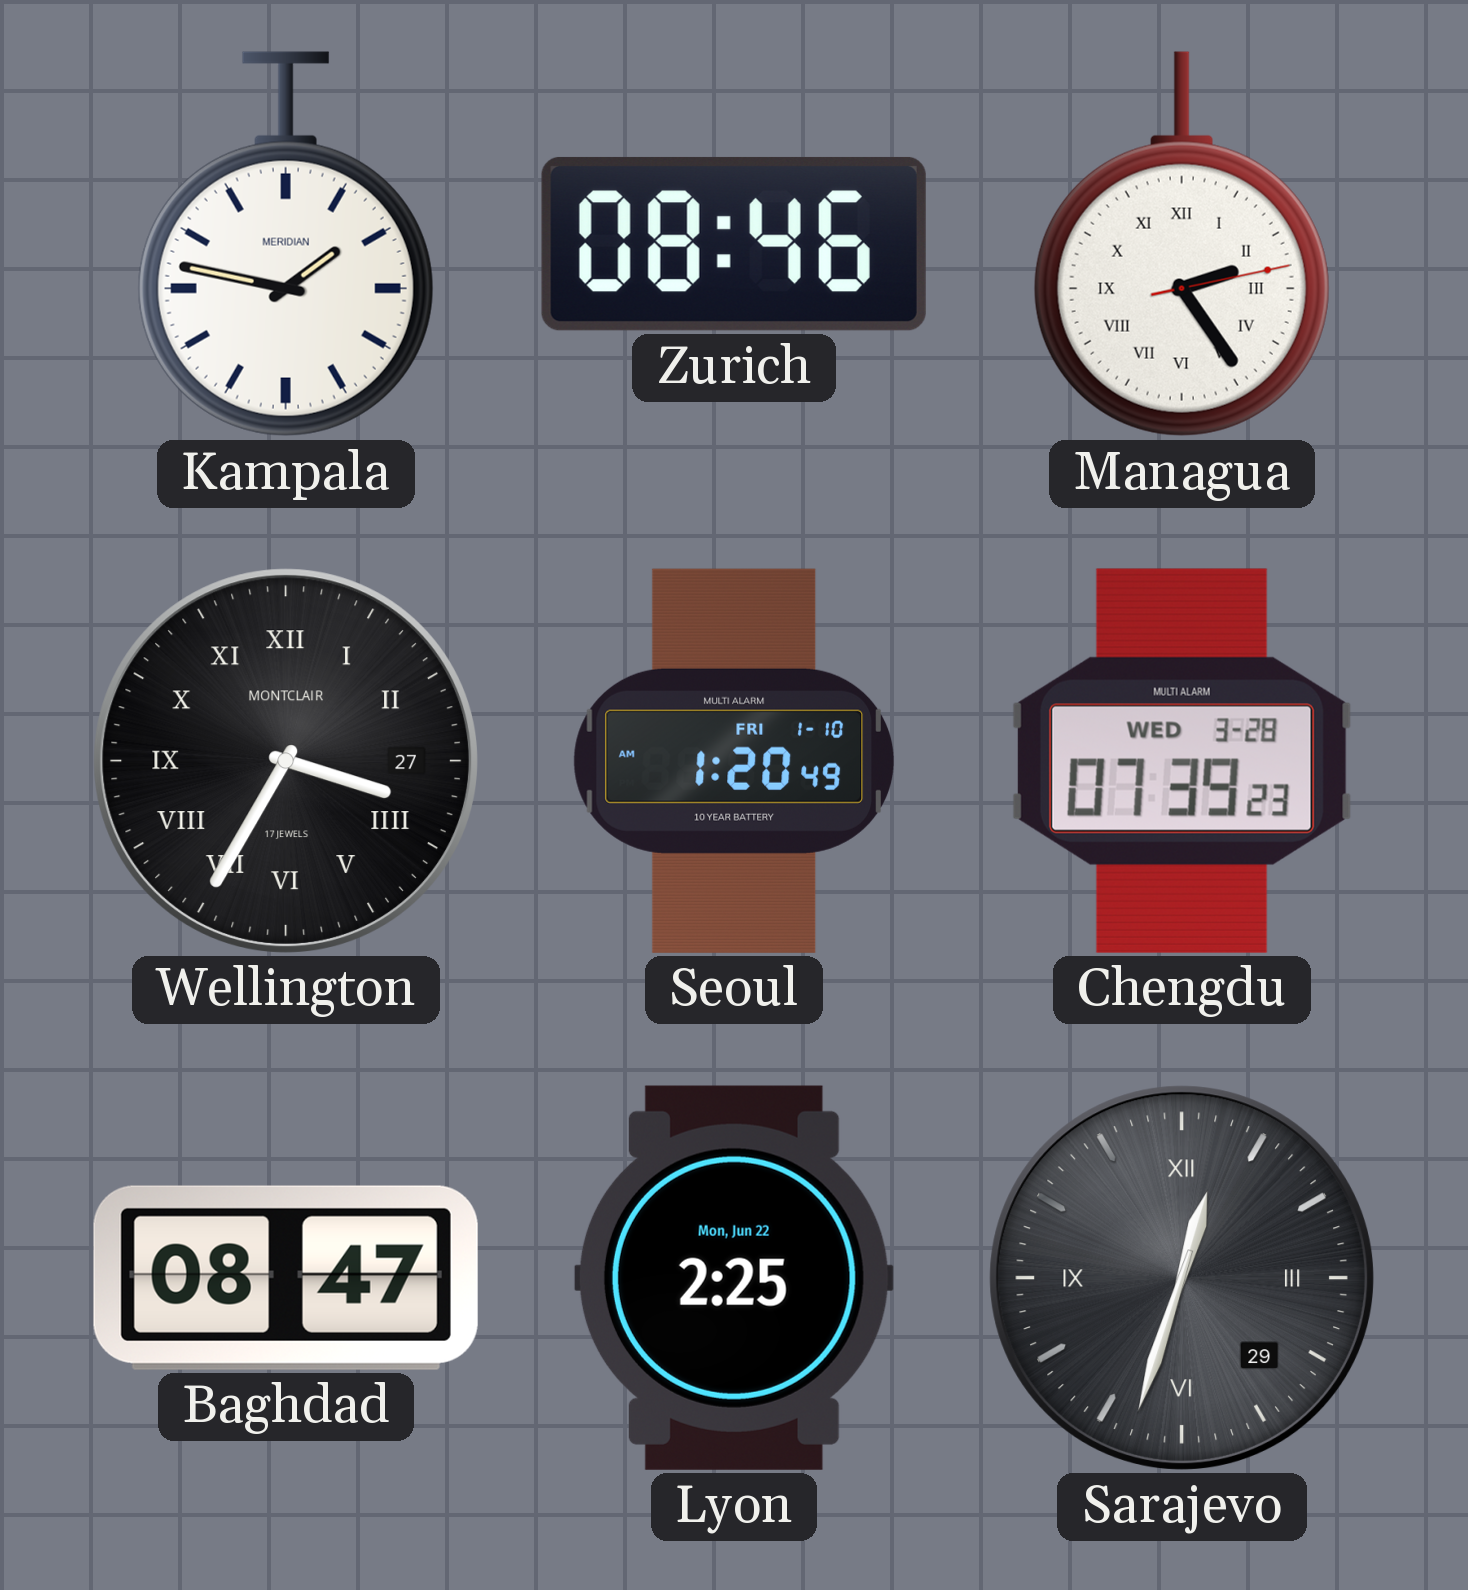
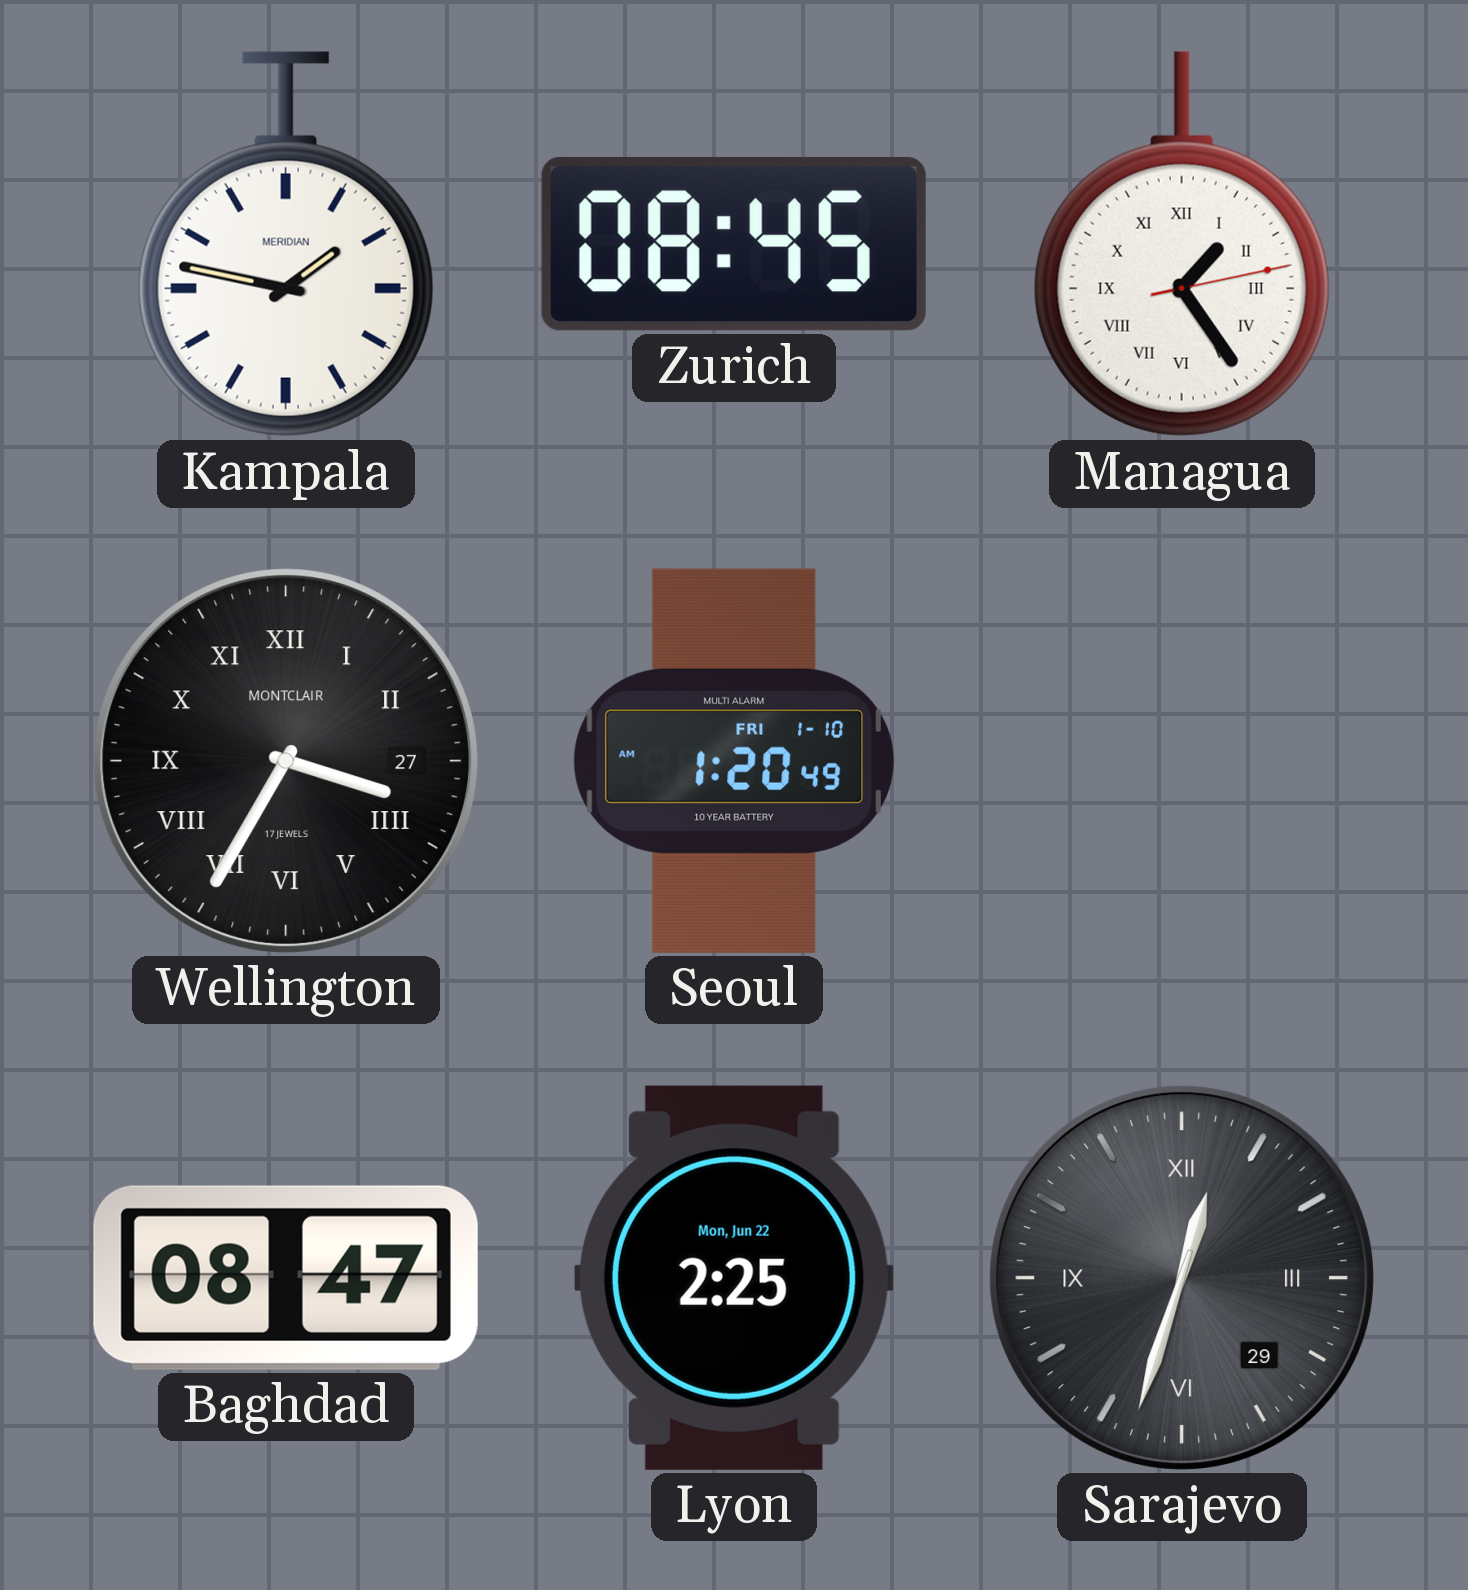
Zurich: 08:46 -> 08:45
Managua: 2:24 -> 1:24
Chengdu: 07:39 -> none
